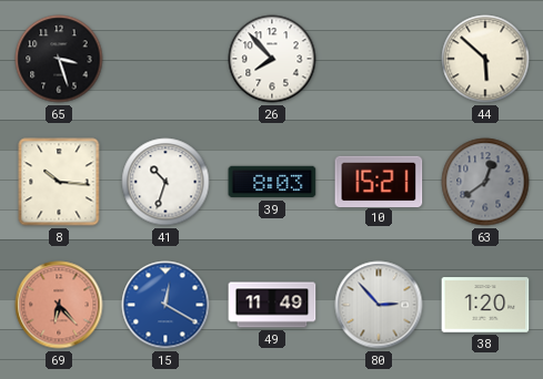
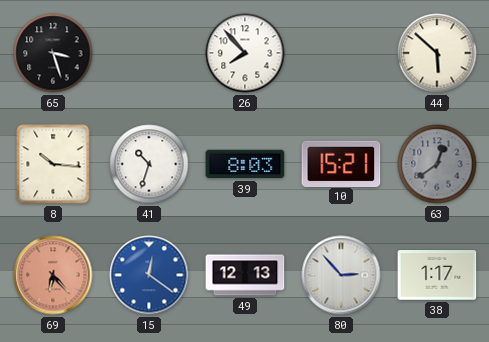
15: 12:20 -> 12:21
49: 11:49 -> 12:13
38: 1:20 -> 1:17
